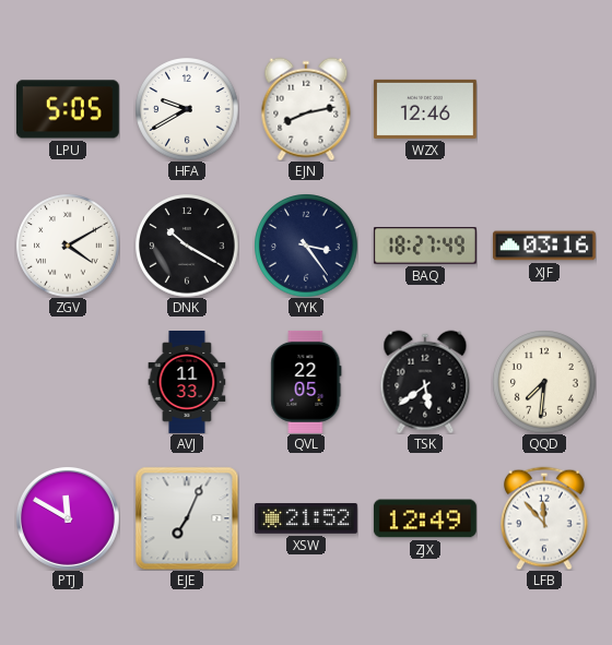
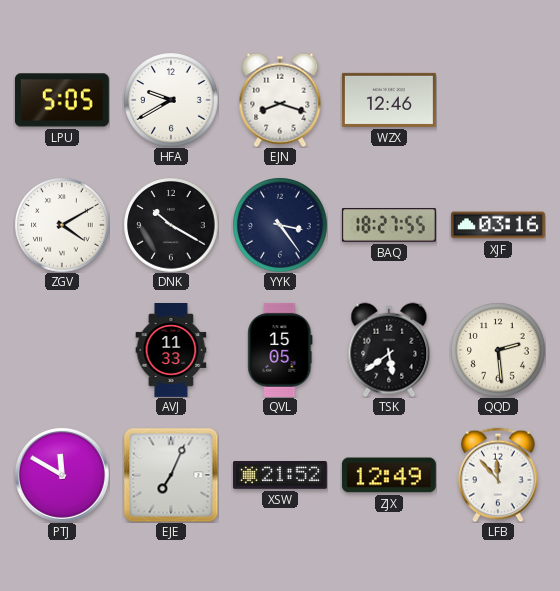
EJN: 8:13 -> 8:18
BAQ: 18:27:49 -> 18:27:55
QVL: 22:05 -> 15:05
QQD: 7:31 -> 2:29
